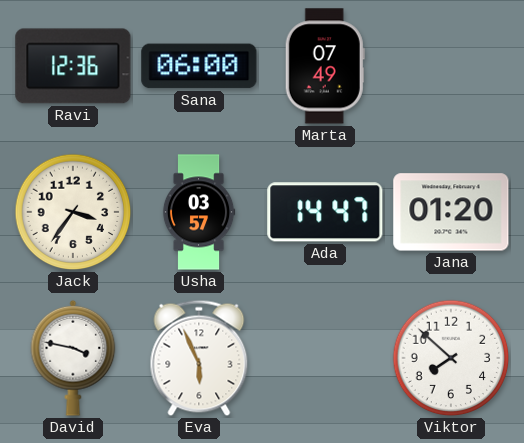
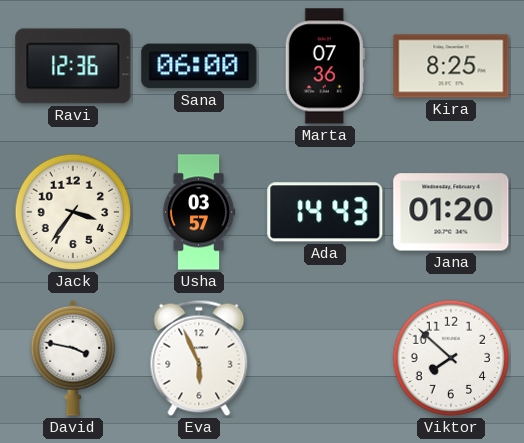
Marta: 07:49 -> 07:36
Kira: none -> 8:25
Ada: 14:47 -> 14:43
